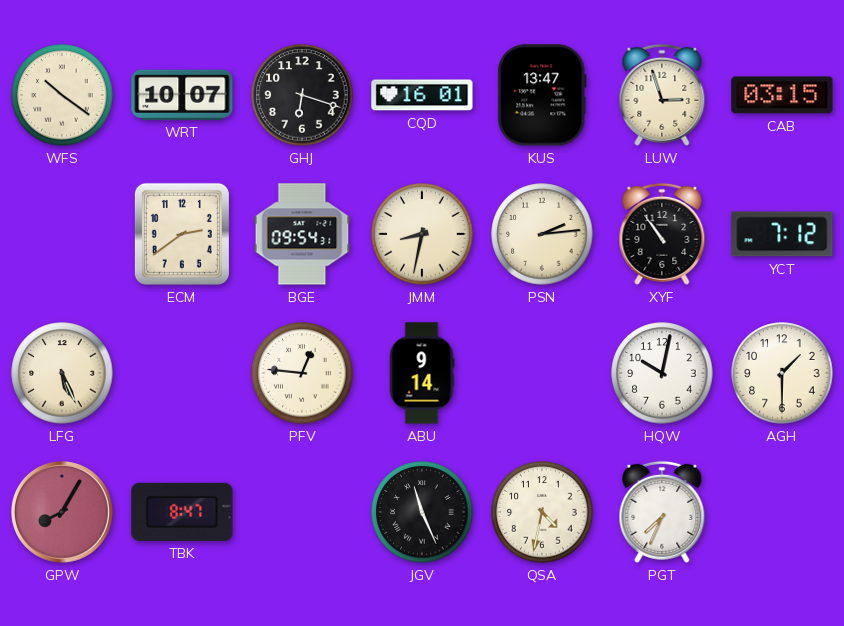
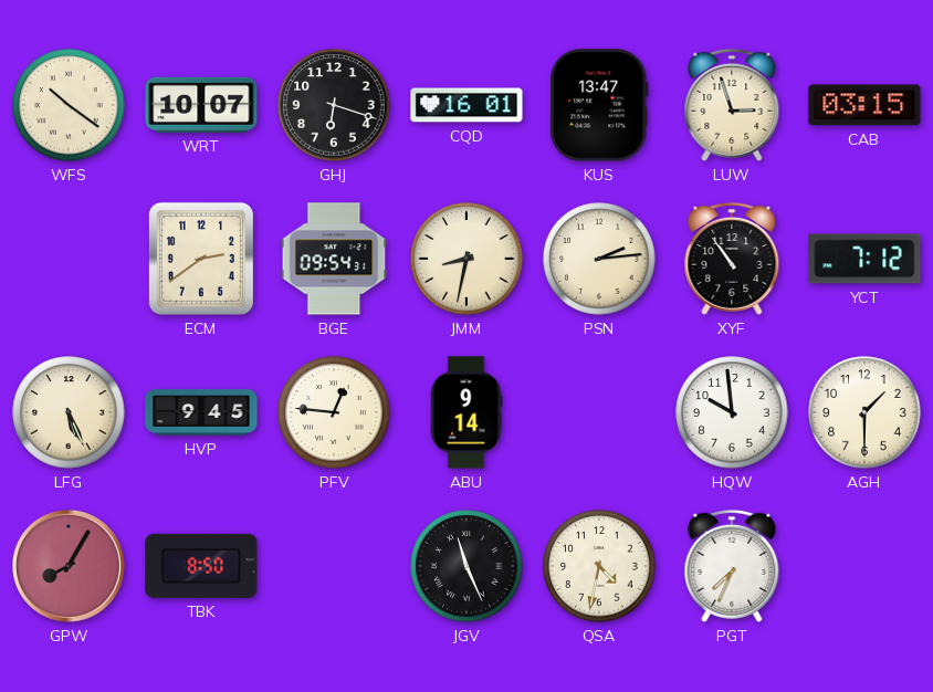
HVP: none -> 9:45
HQW: 10:02 -> 9:59
TBK: 8:47 -> 8:50
